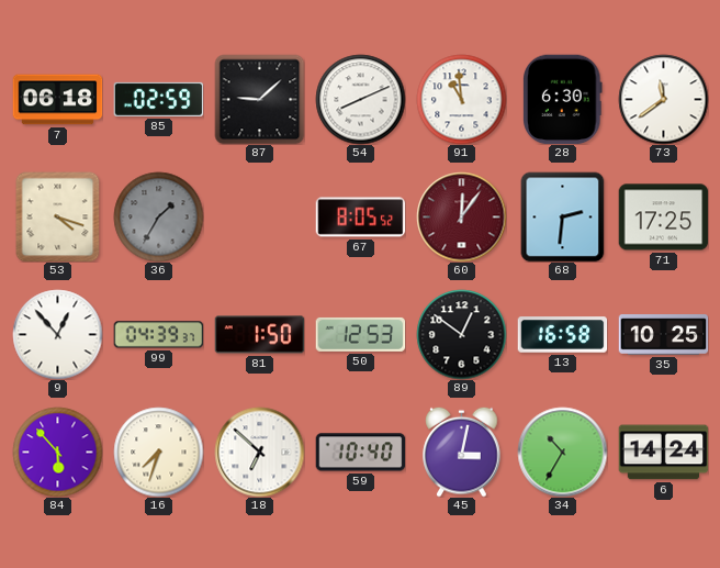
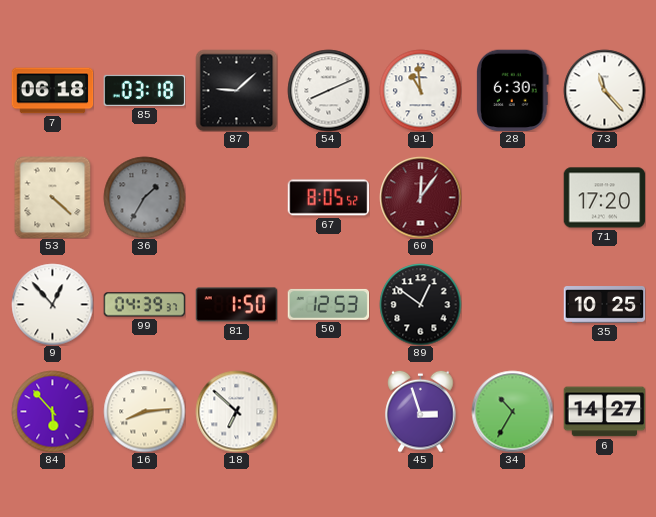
85: 02:59 -> 03:18
73: 11:39 -> 11:23
53: 4:18 -> 4:22
68: 2:31 -> none
71: 17:25 -> 17:20
13: 16:58 -> none
16: 7:33 -> 8:14
59: 10:40 -> none
45: 3:02 -> 2:57
6: 14:24 -> 14:27
